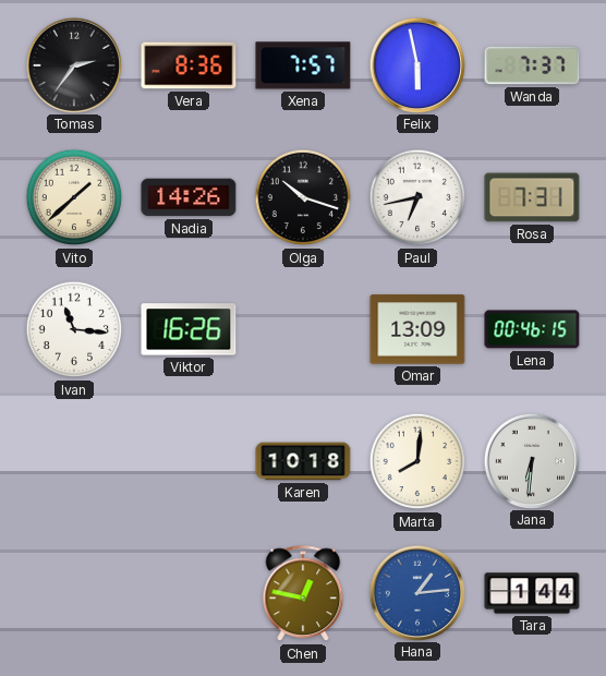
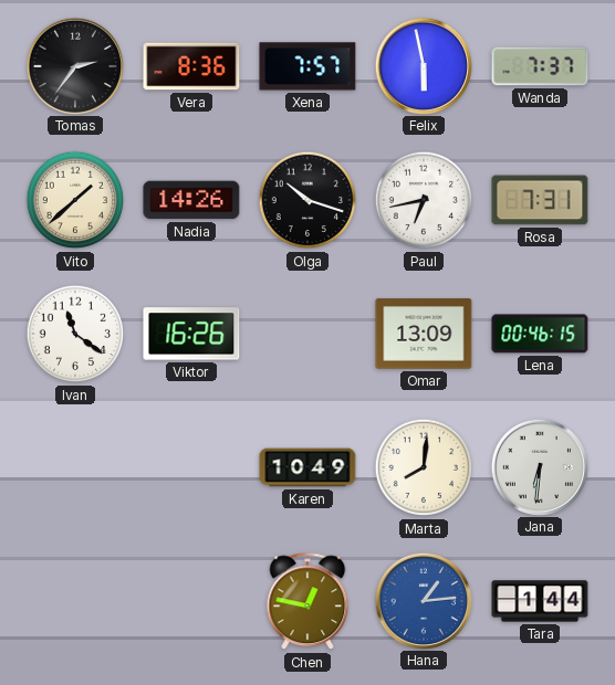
Ivan: 11:16 -> 11:21
Karen: 10:18 -> 10:49
